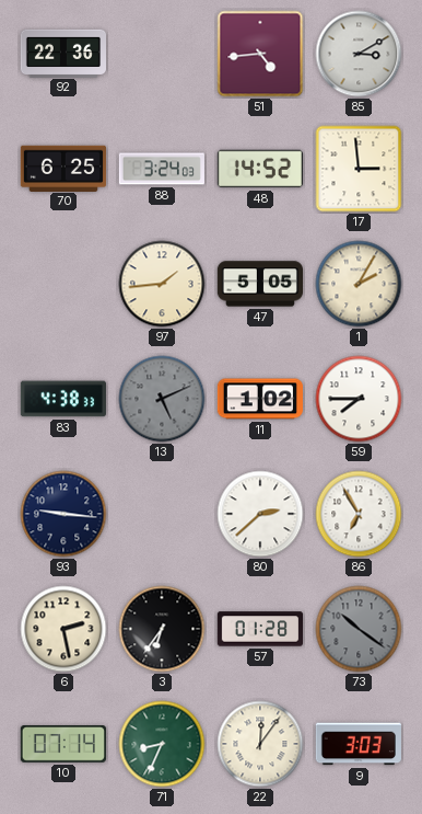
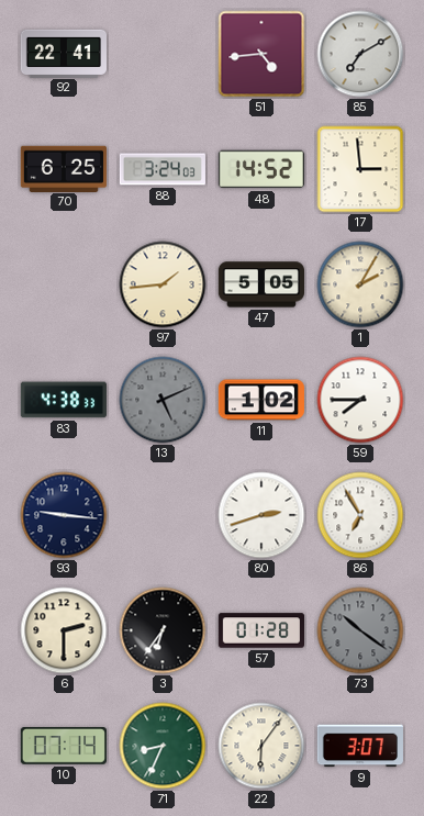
92: 22:36 -> 22:41
85: 3:10 -> 7:10
80: 2:38 -> 2:42
6: 2:28 -> 2:30
22: 12:06 -> 6:06
9: 3:03 -> 3:07
